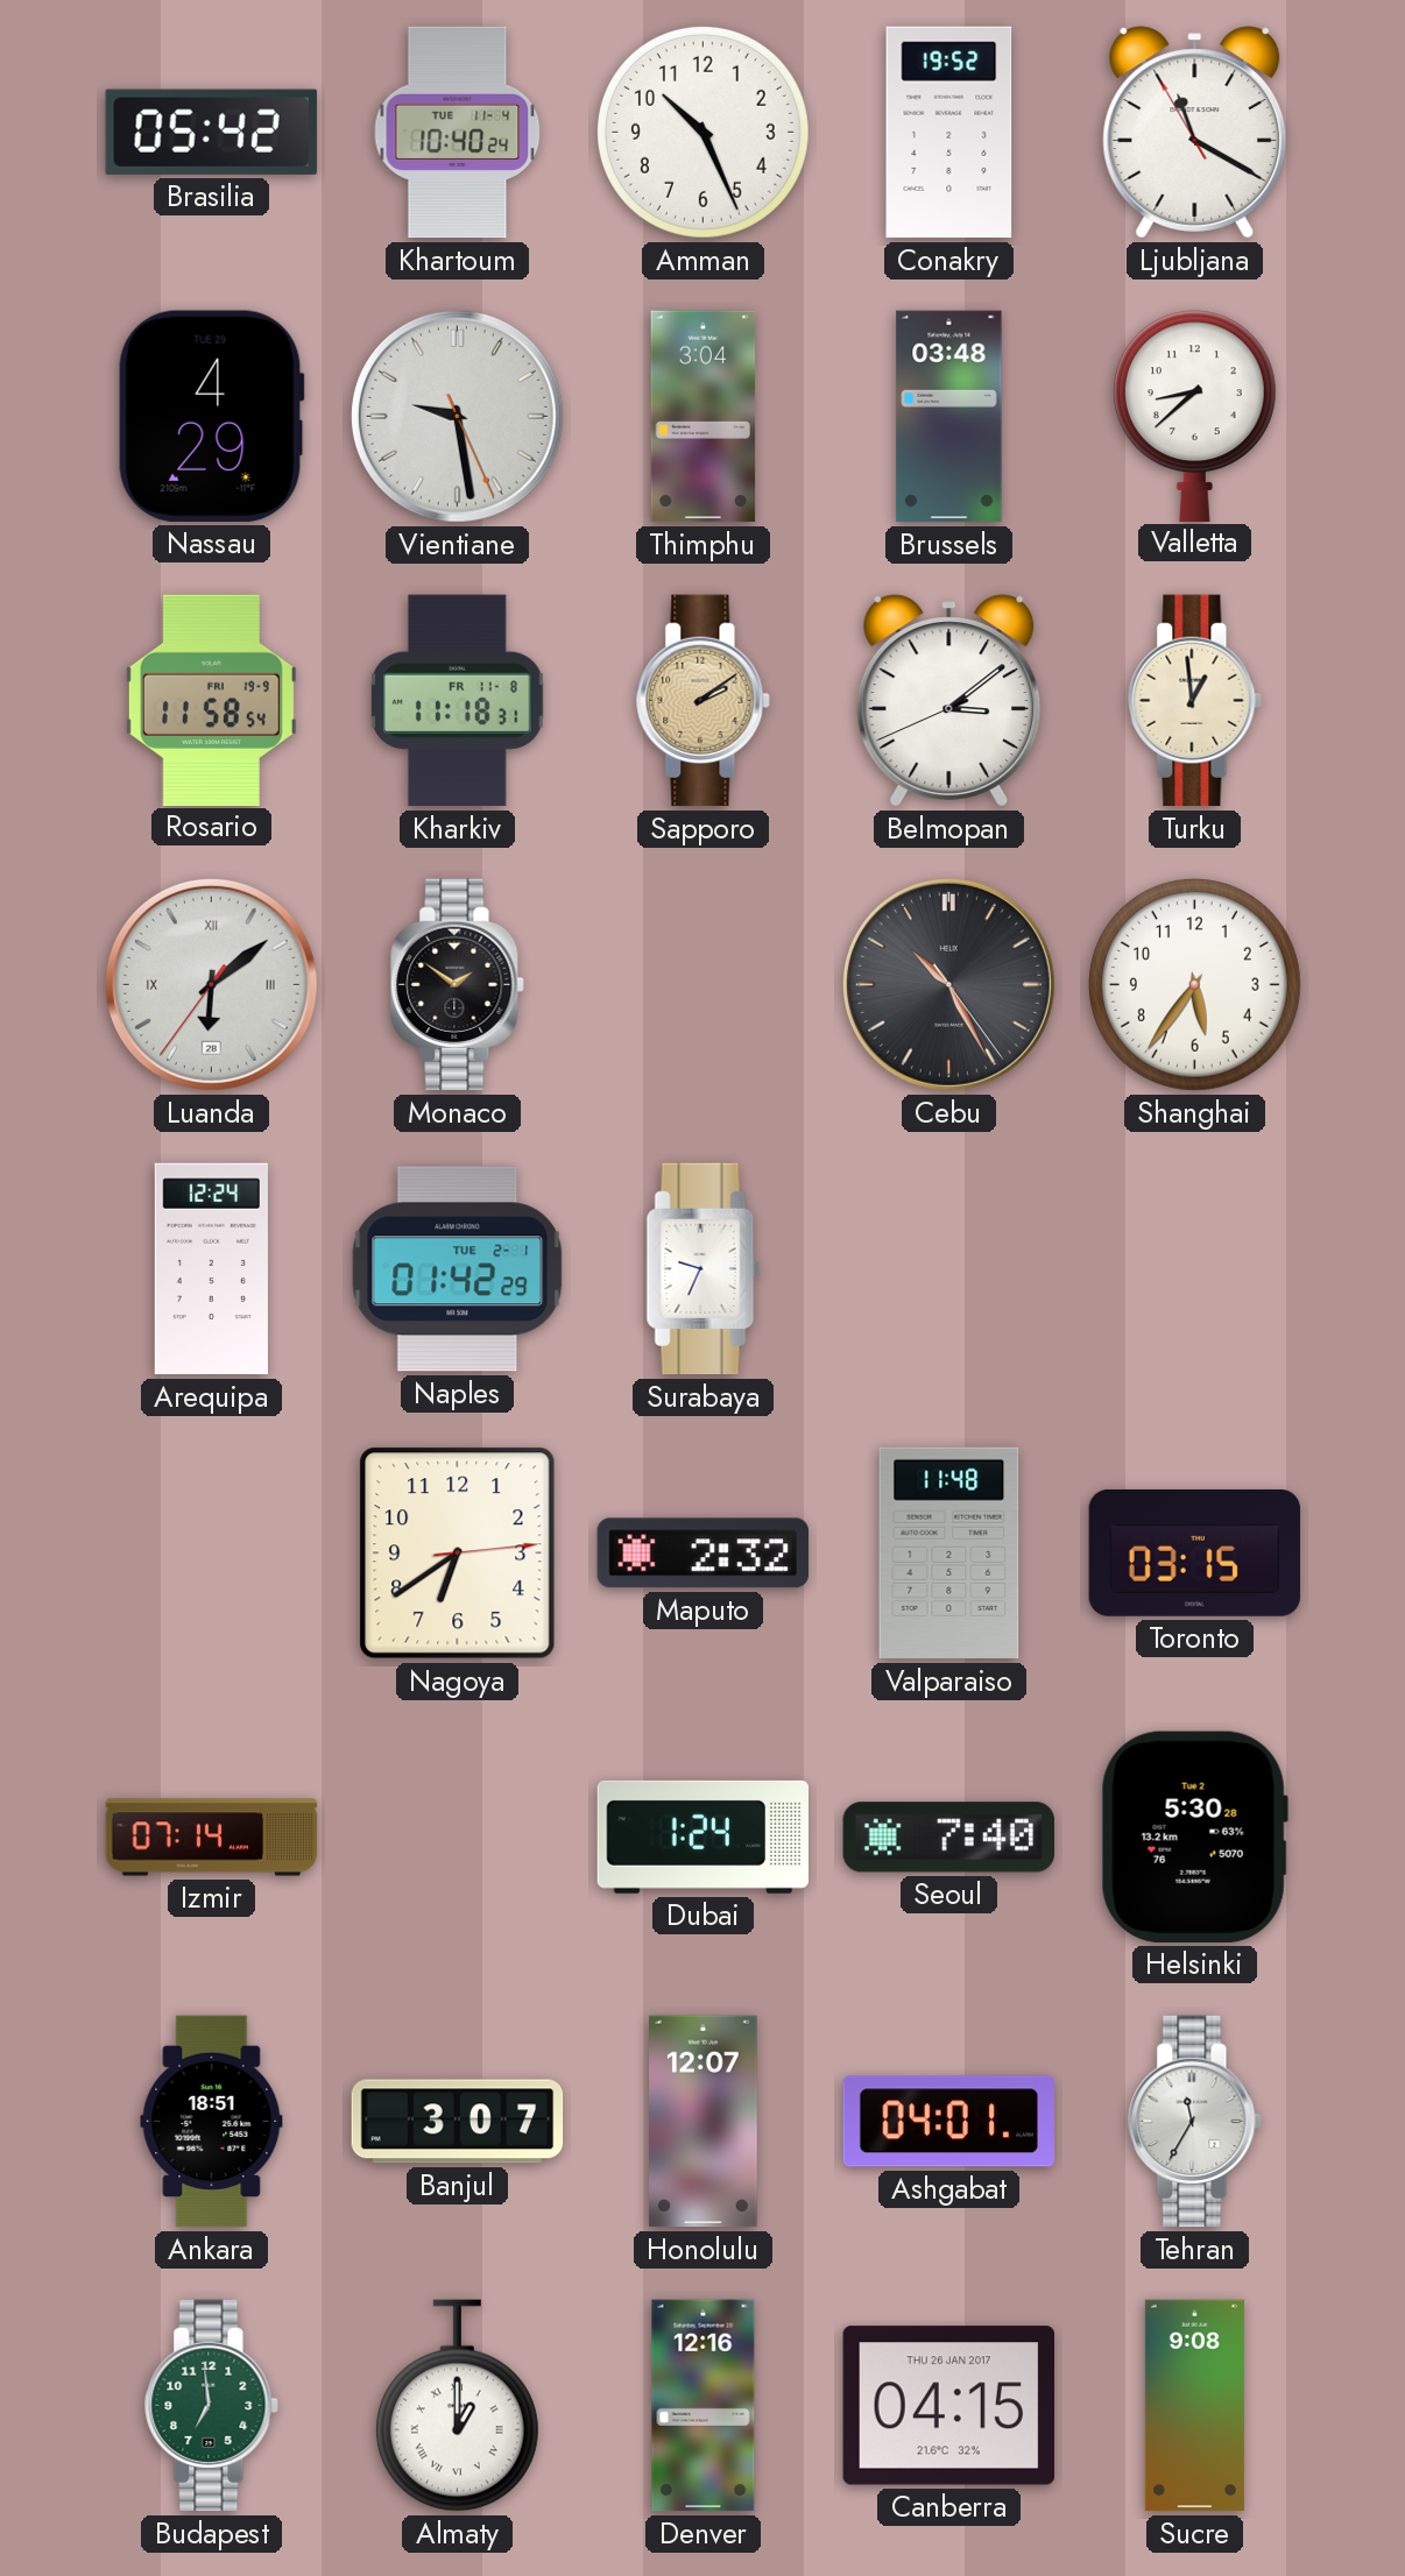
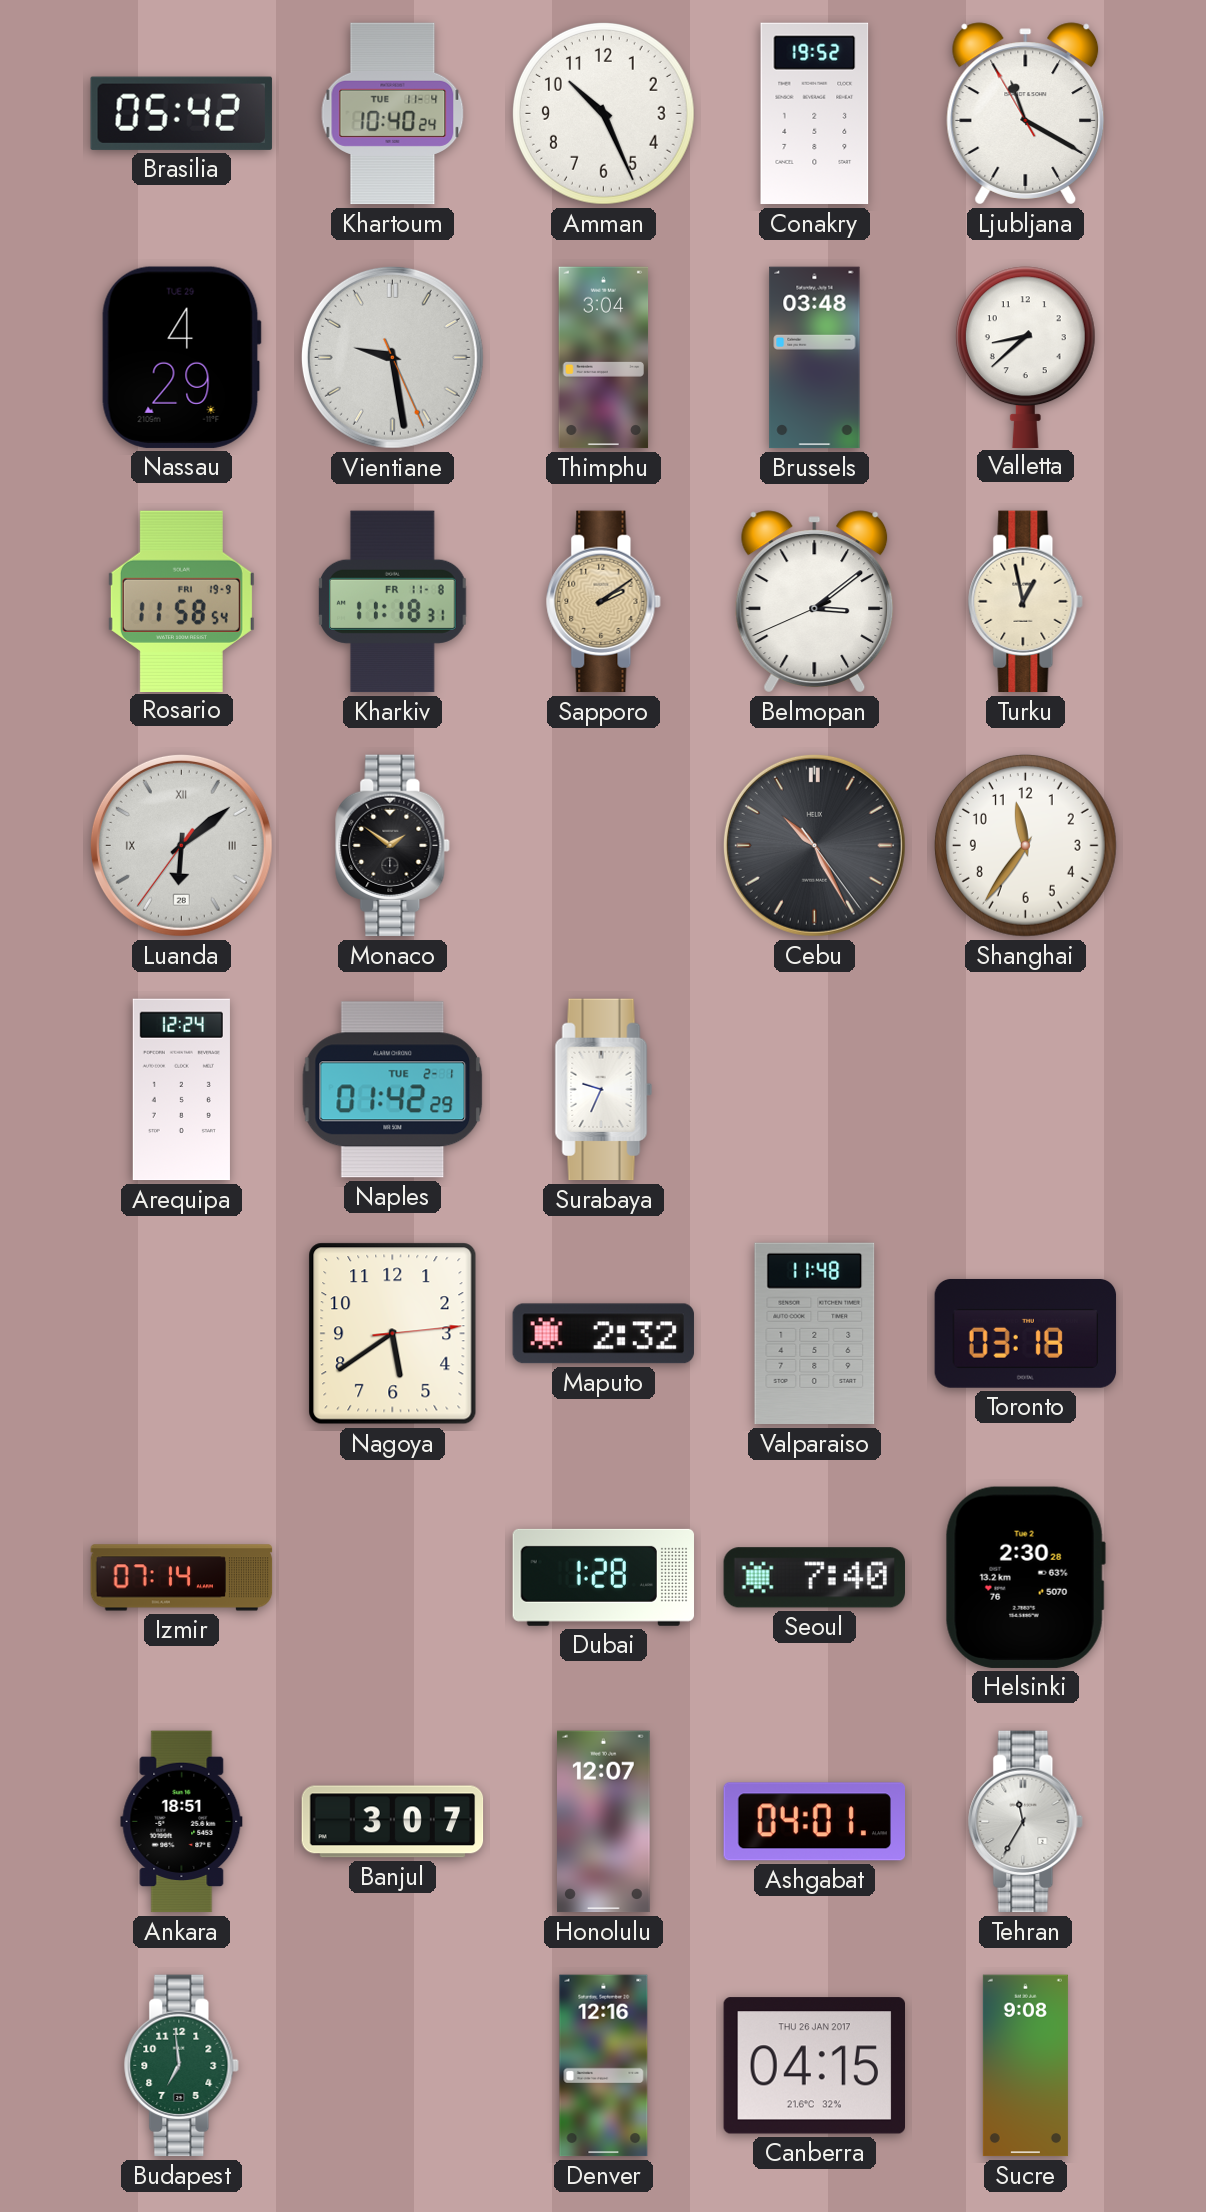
Turku: 12:59 -> 12:58
Shanghai: 5:36 -> 11:36
Nagoya: 6:39 -> 5:39
Toronto: 03:15 -> 03:18
Dubai: 1:24 -> 1:28
Helsinki: 5:30 -> 2:30
Almaty: 1:00 -> none
